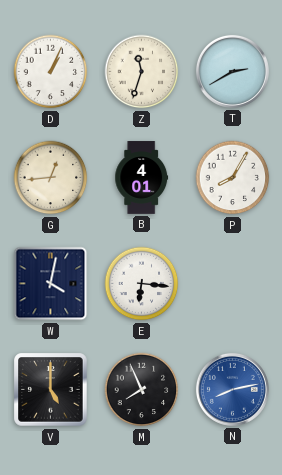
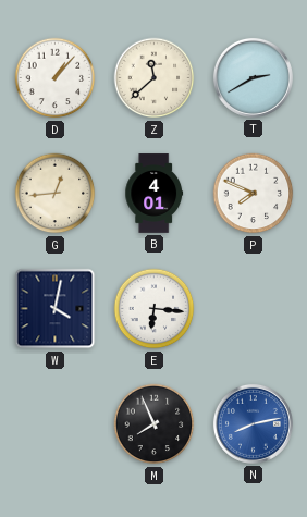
D: 1:04 -> 1:07
Z: 11:33 -> 11:38
P: 8:05 -> 7:49
V: 5:00 -> none
